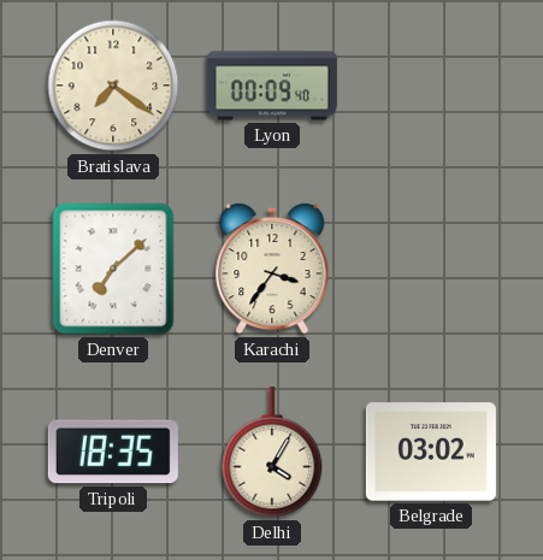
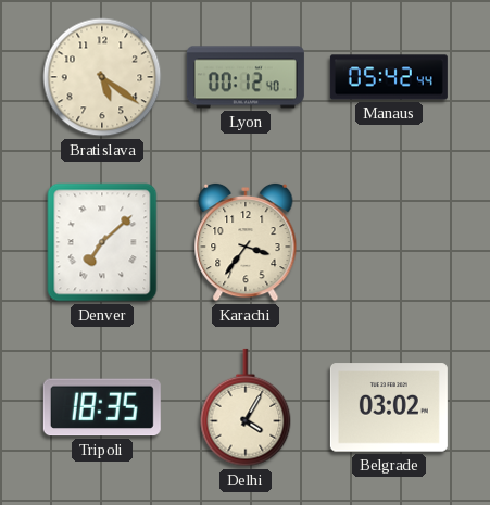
Bratislava: 7:21 -> 5:21
Lyon: 00:09 -> 00:12
Manaus: none -> 05:42
